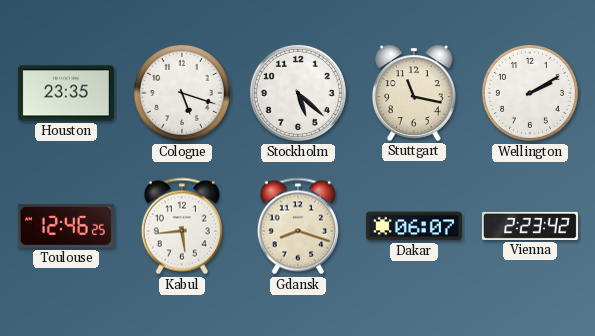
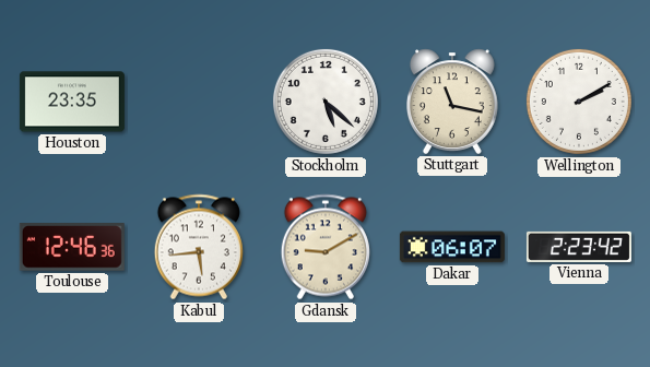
Cologne: 5:18 -> none
Toulouse: 12:46:25 -> 12:46:36
Gdansk: 8:18 -> 9:10
